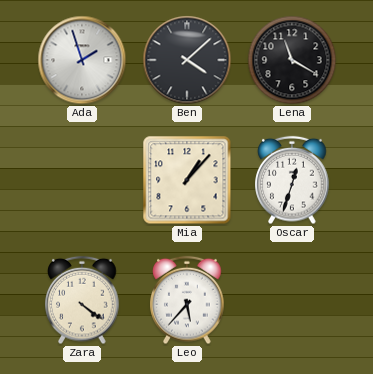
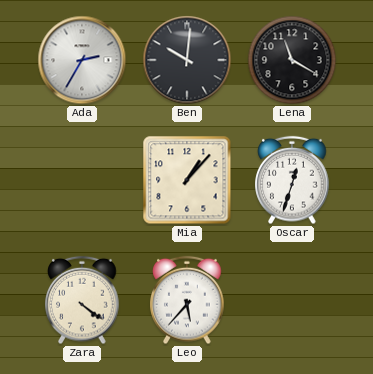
Ada: 1:57 -> 2:35
Ben: 4:08 -> 10:01
